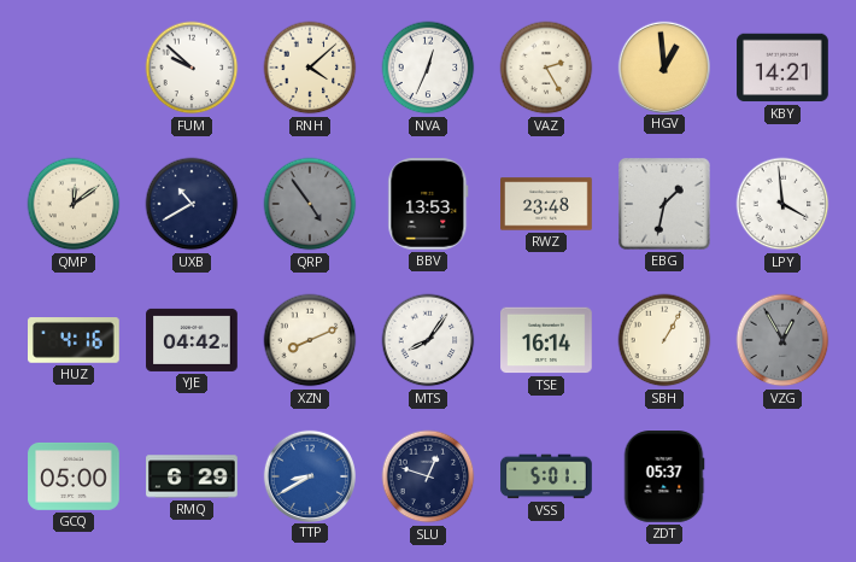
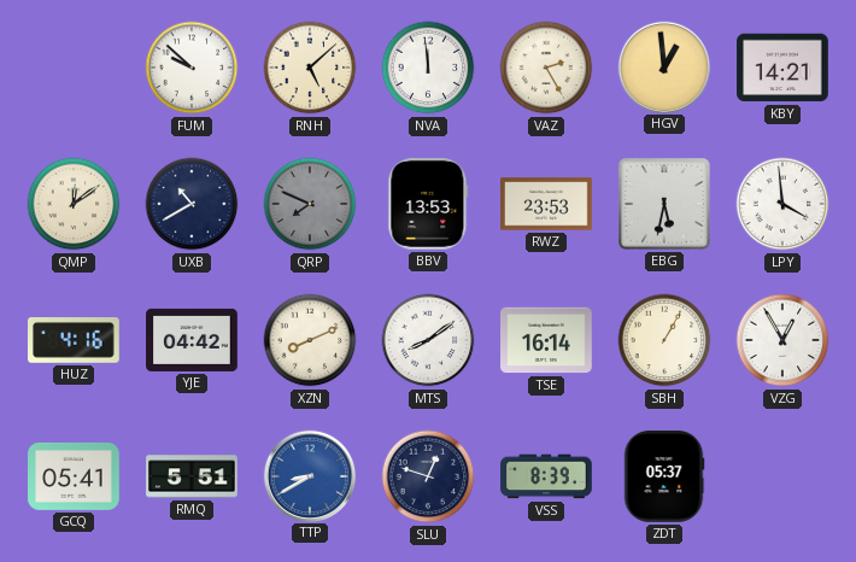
RNH: 4:08 -> 5:08
NVA: 12:34 -> 11:59
QRP: 4:54 -> 7:49
RWZ: 23:48 -> 23:53
EBG: 1:32 -> 5:32
MTS: 8:06 -> 8:09
VZG dial: grey -> white
GCQ: 05:00 -> 05:41
RMQ: 6:29 -> 5:51
VSS: 5:01 -> 8:39
